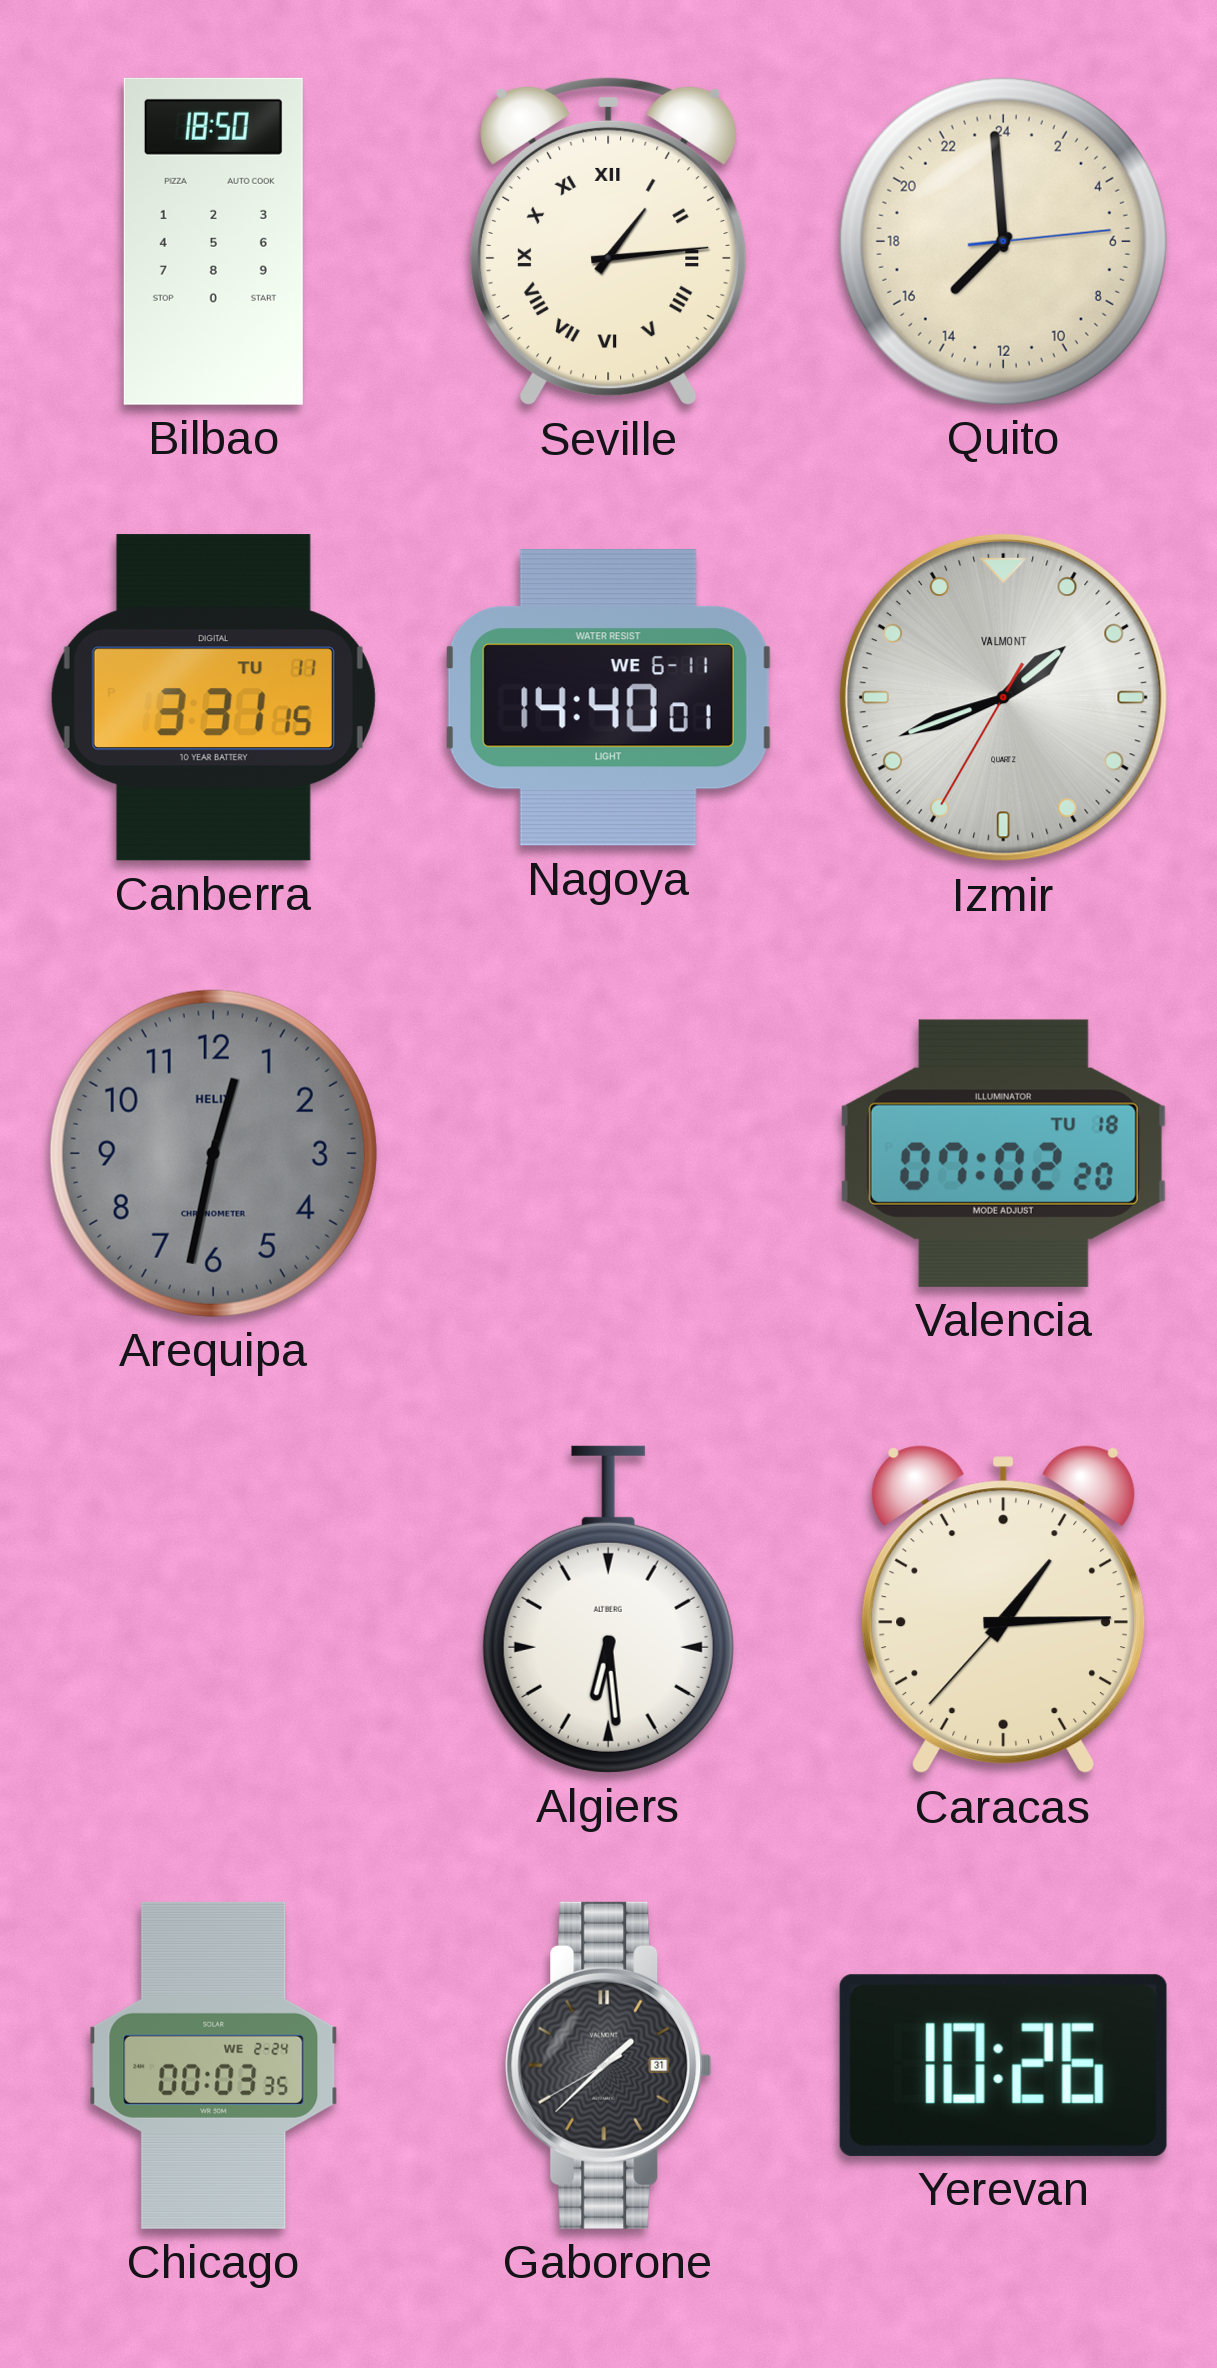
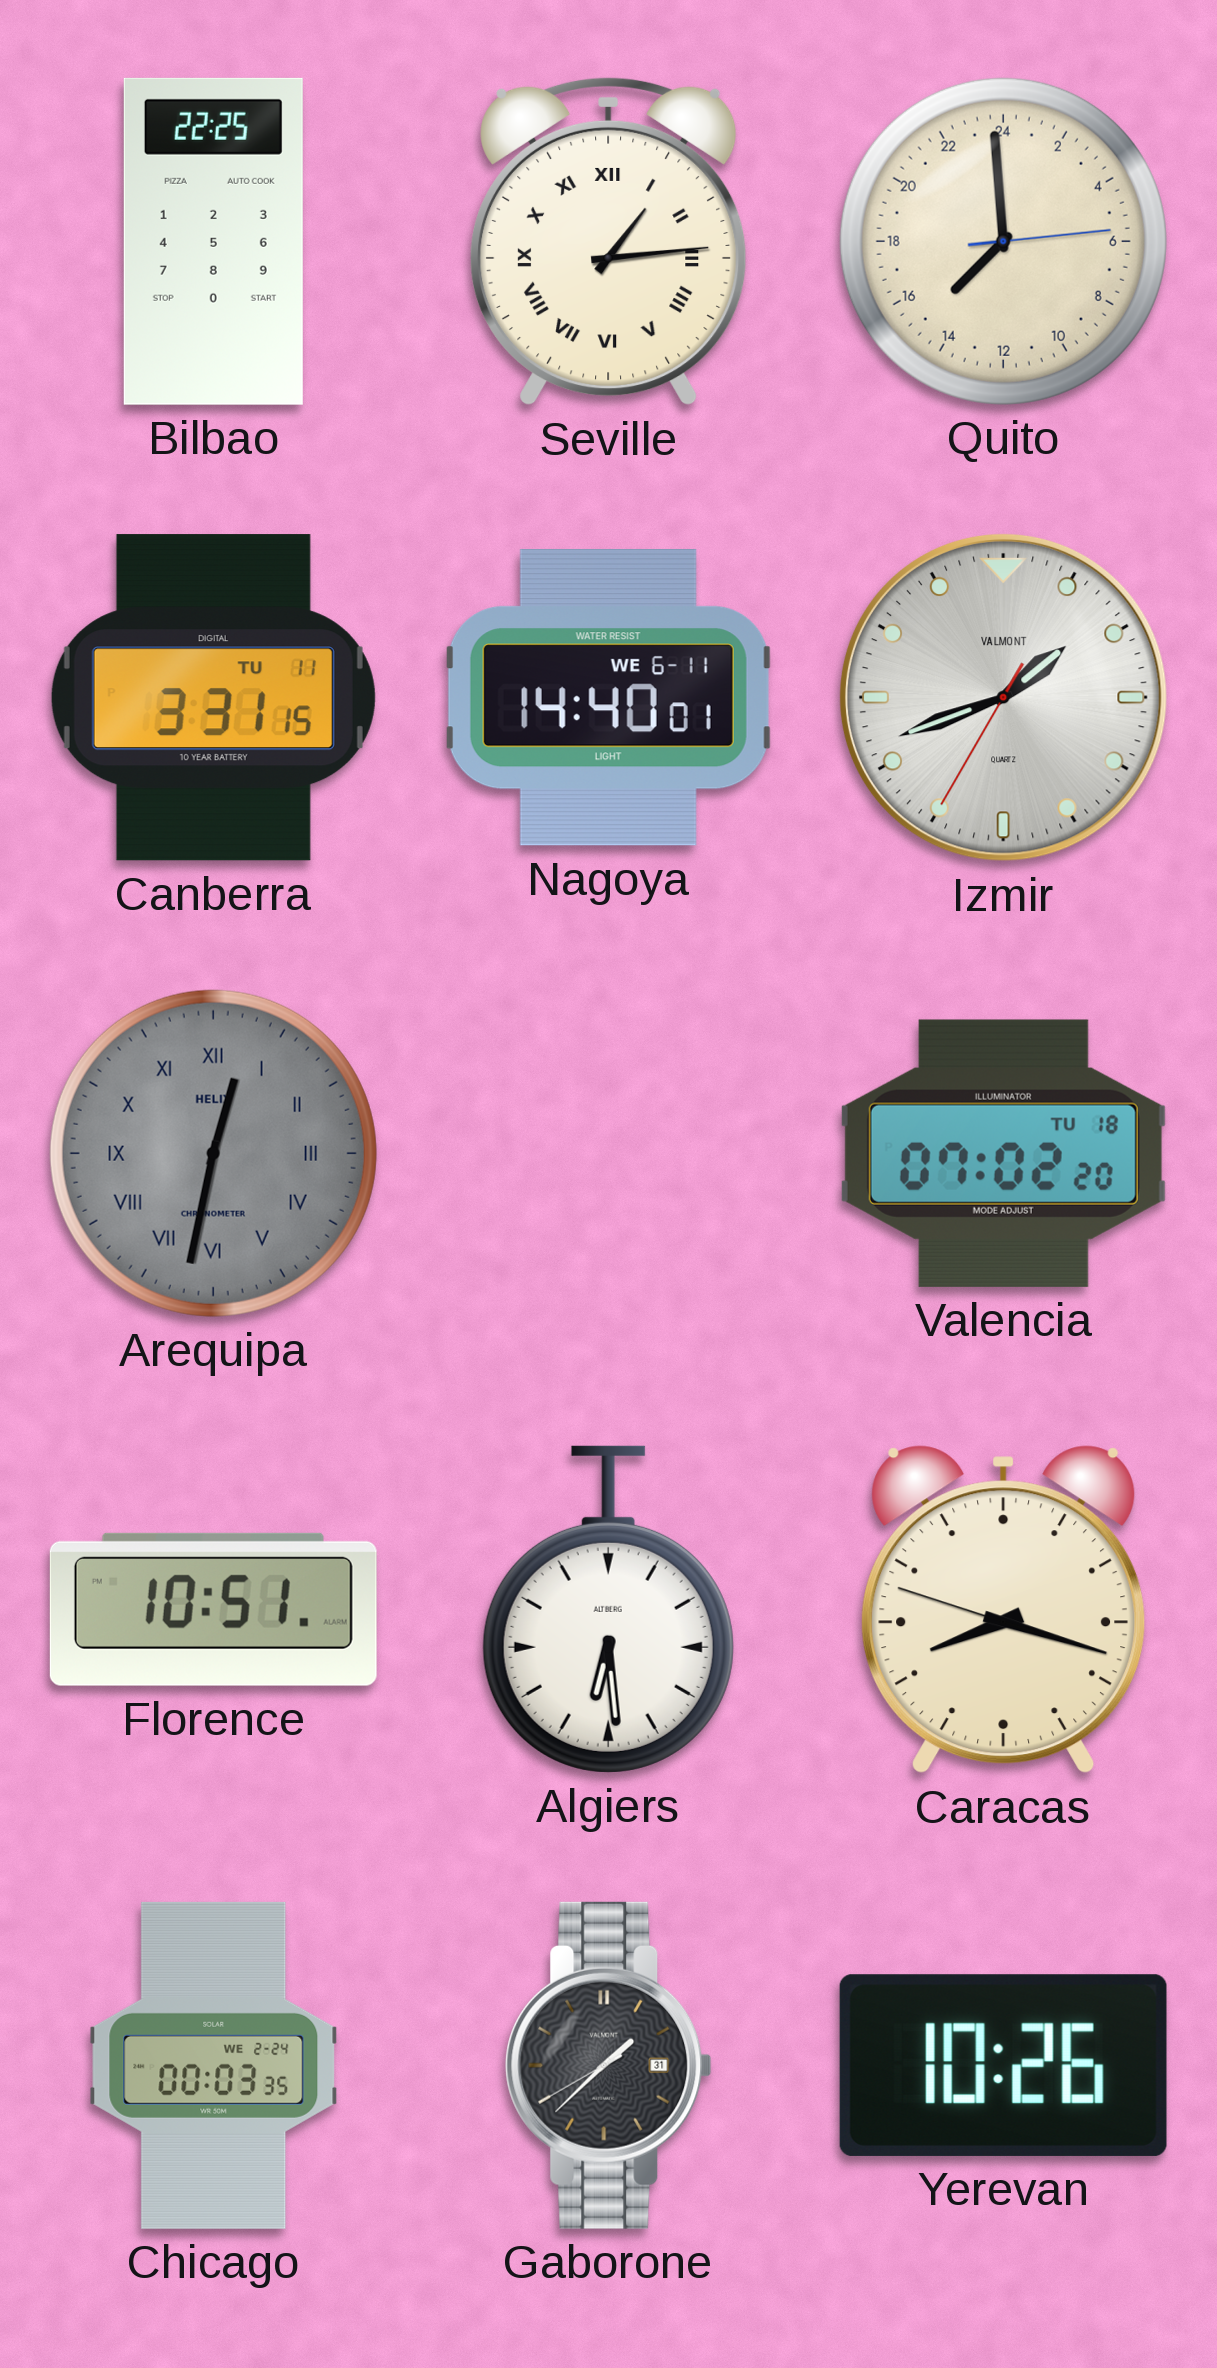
Bilbao: 18:50 -> 22:25
Arequipa numerals: Arabic -> Roman
Florence: none -> 10:51
Caracas: 1:14 -> 8:17
